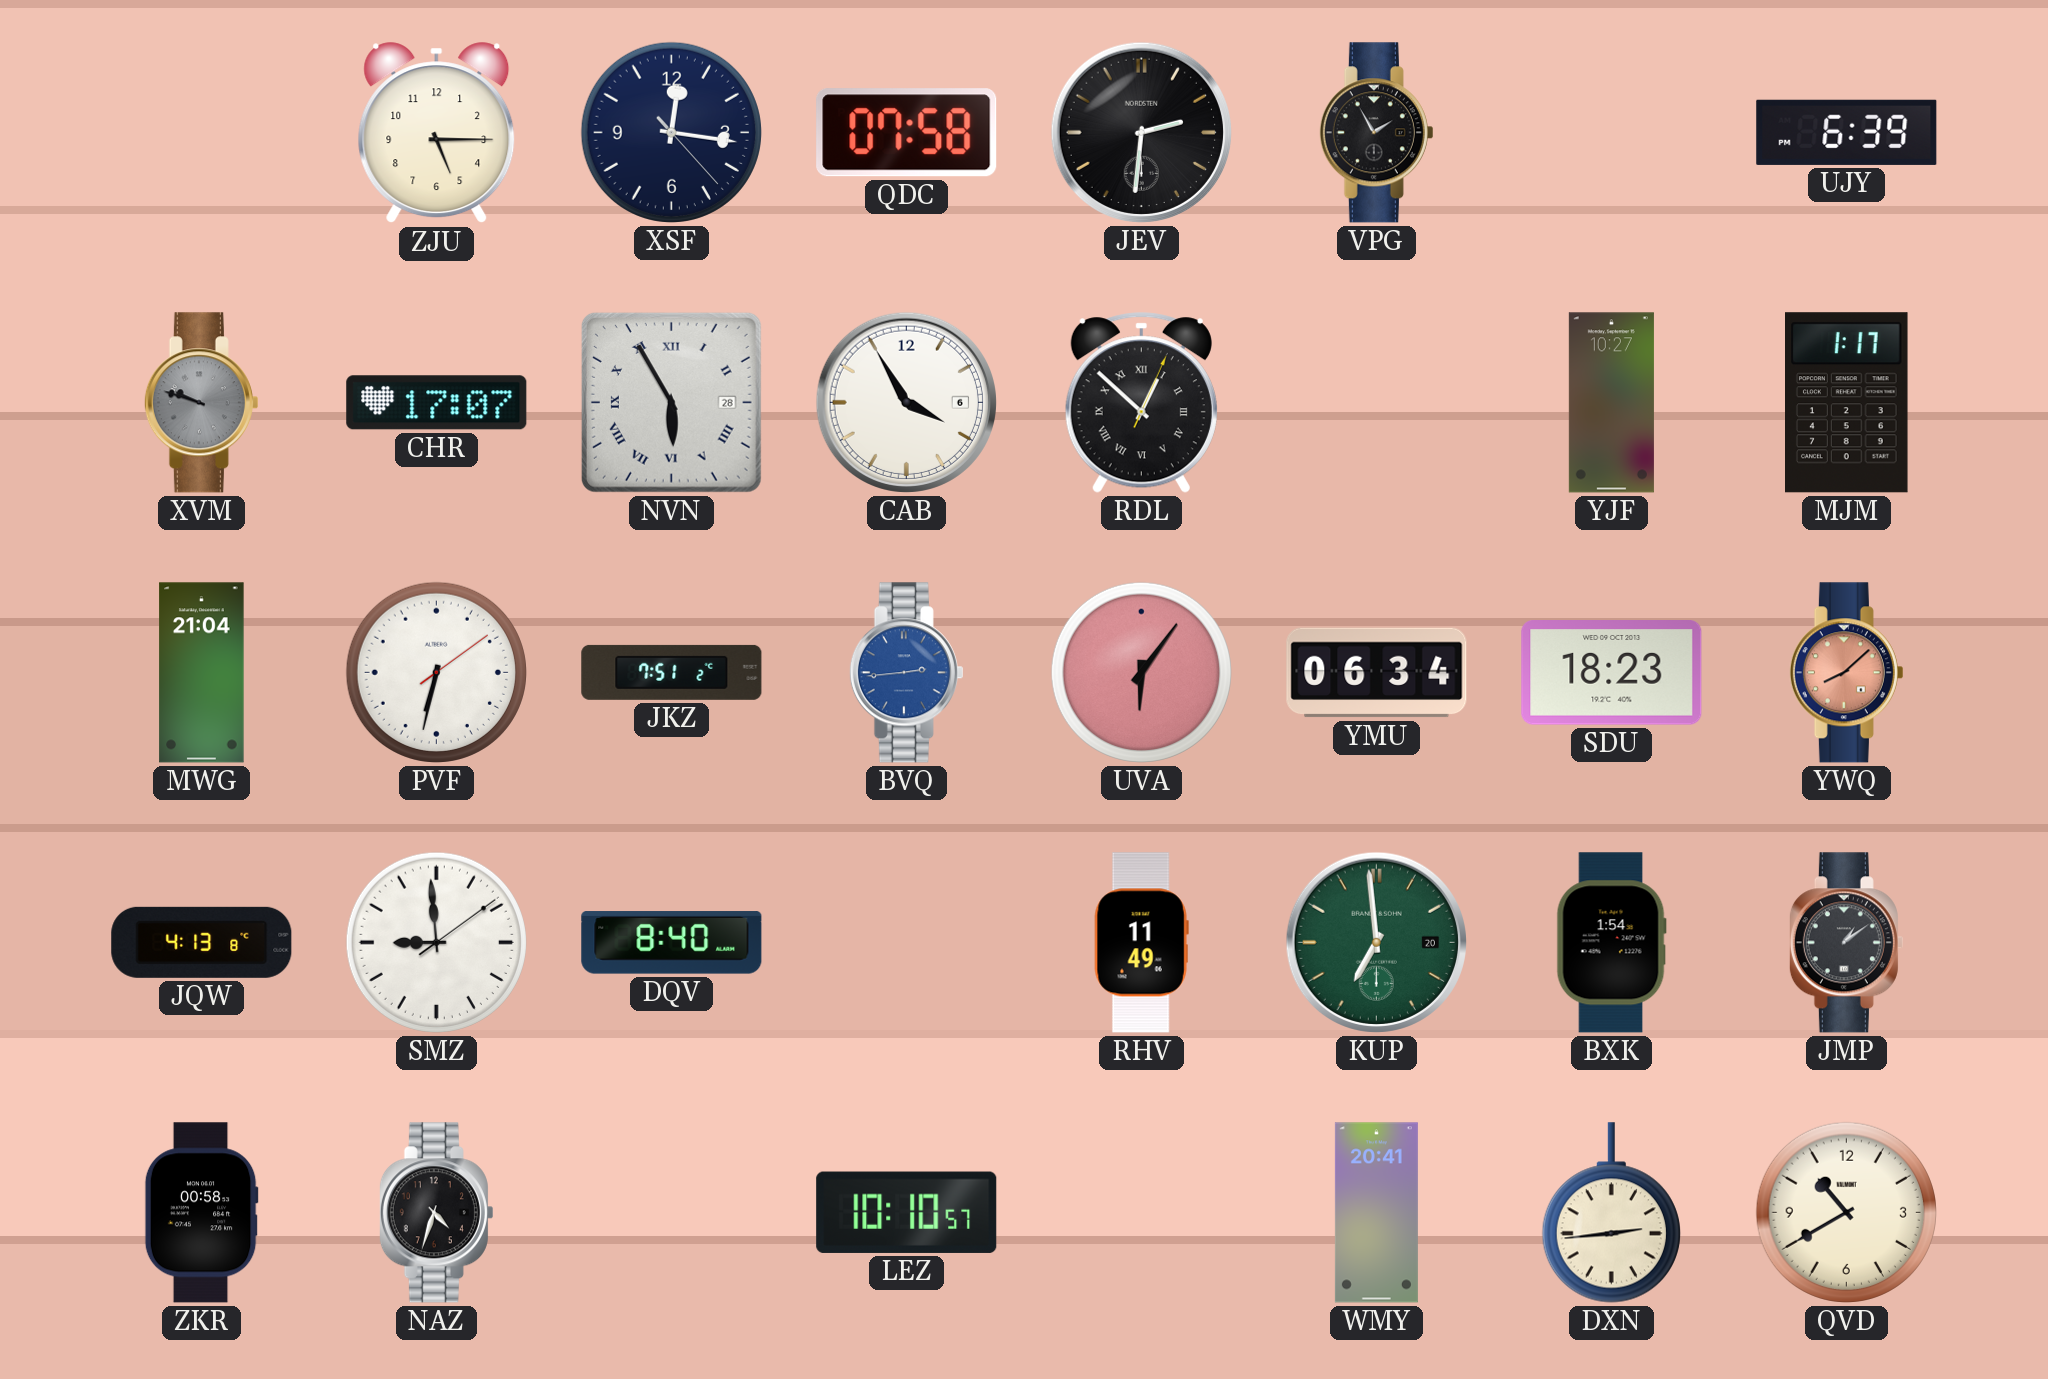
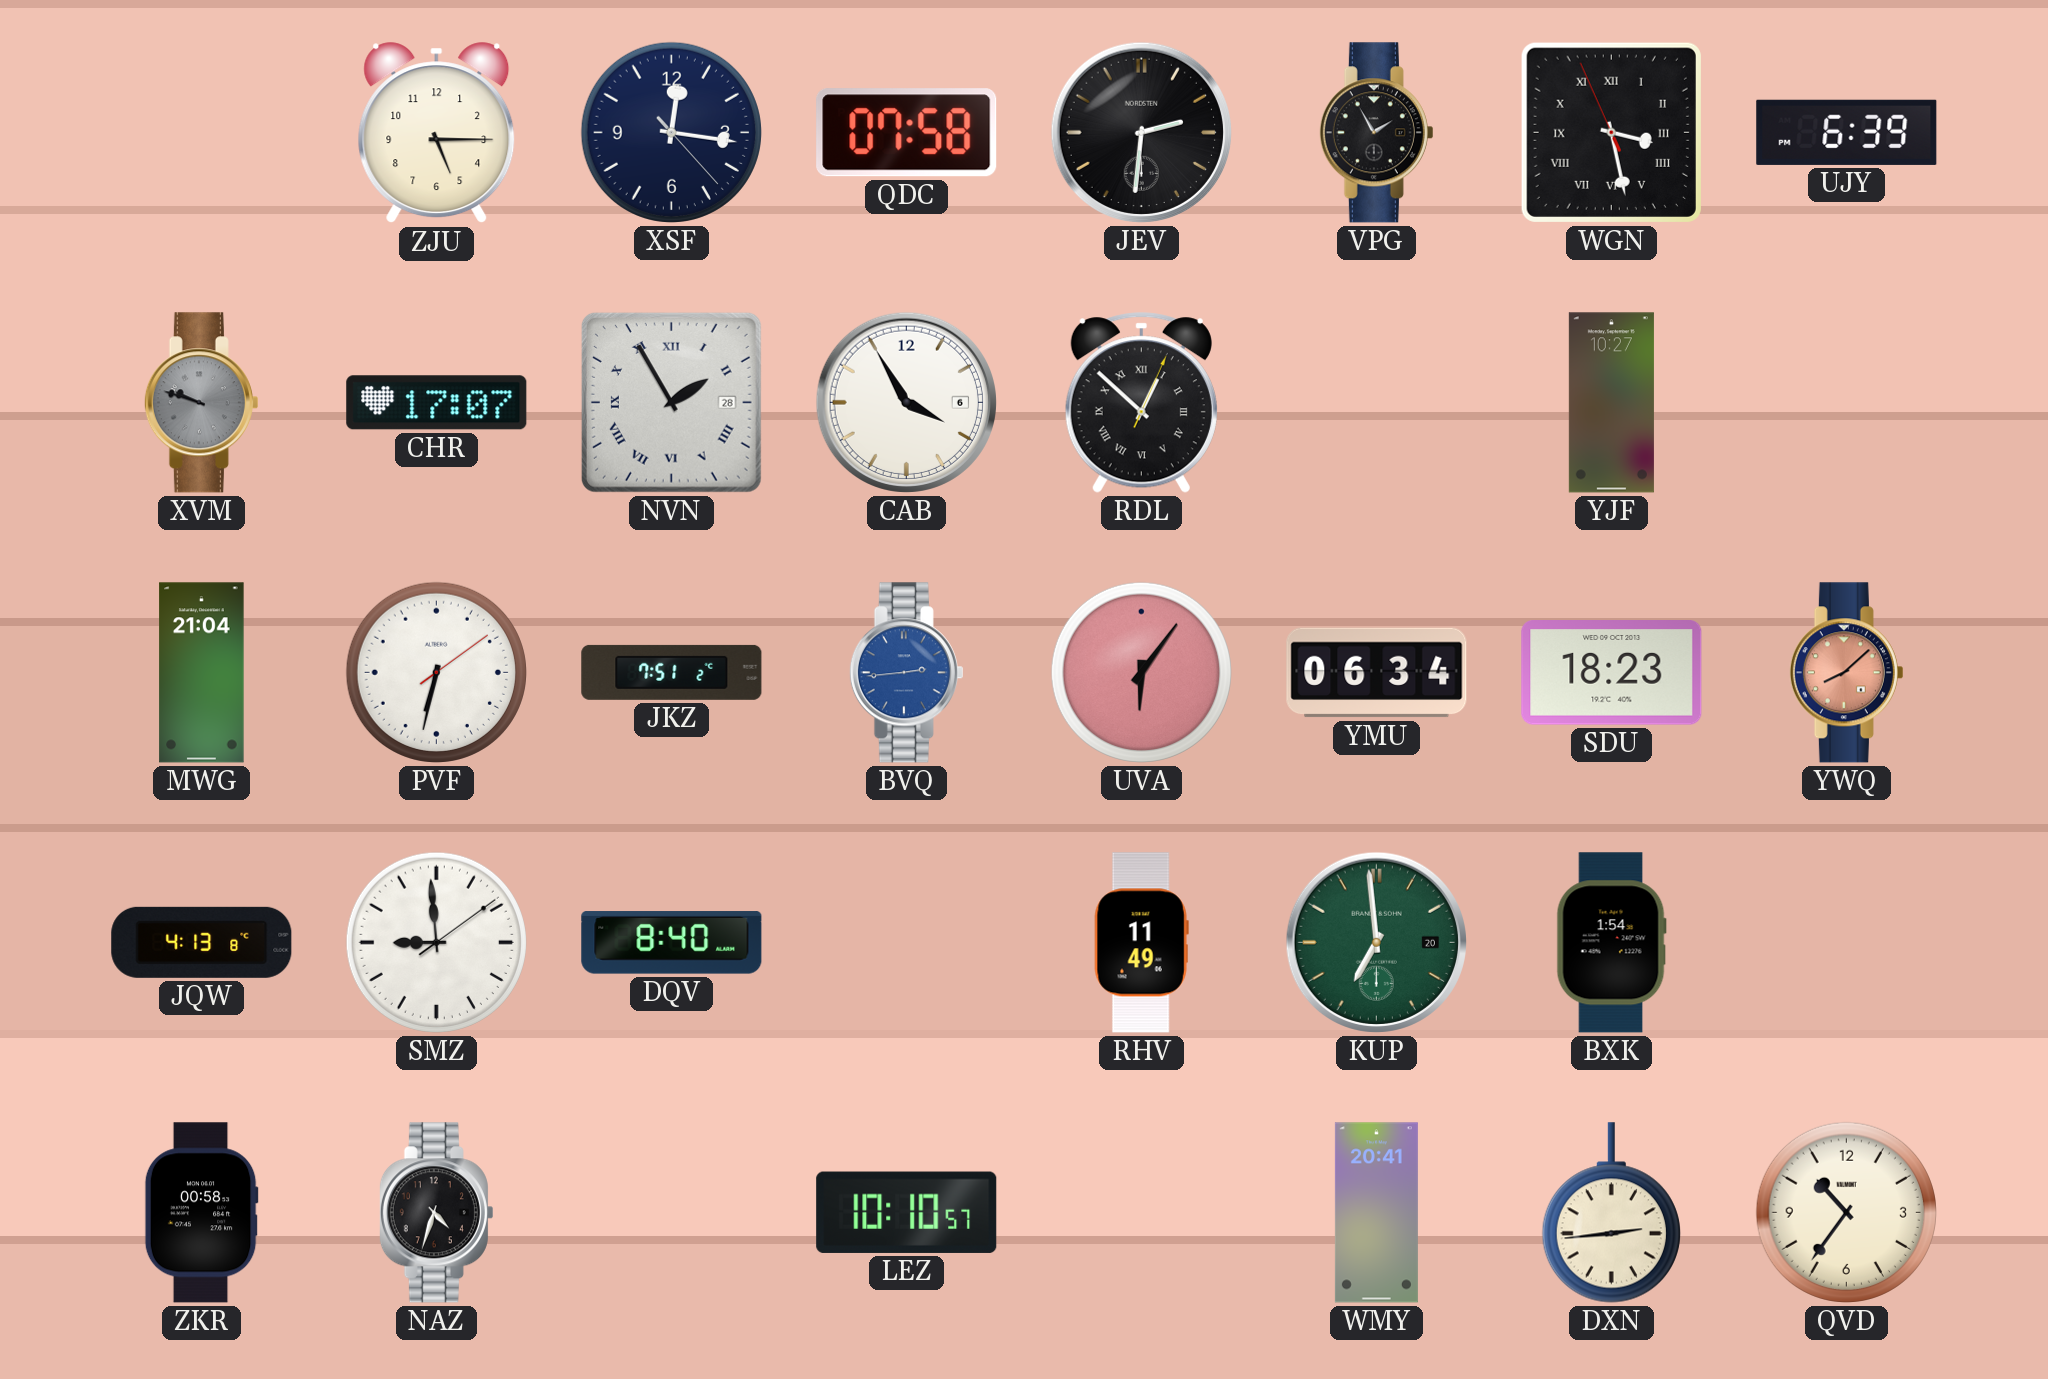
WGN: none -> 3:27
NVN: 5:55 -> 1:55
MJM: 1:17 -> none
JMP: 1:09 -> none
QVD: 10:40 -> 10:36
